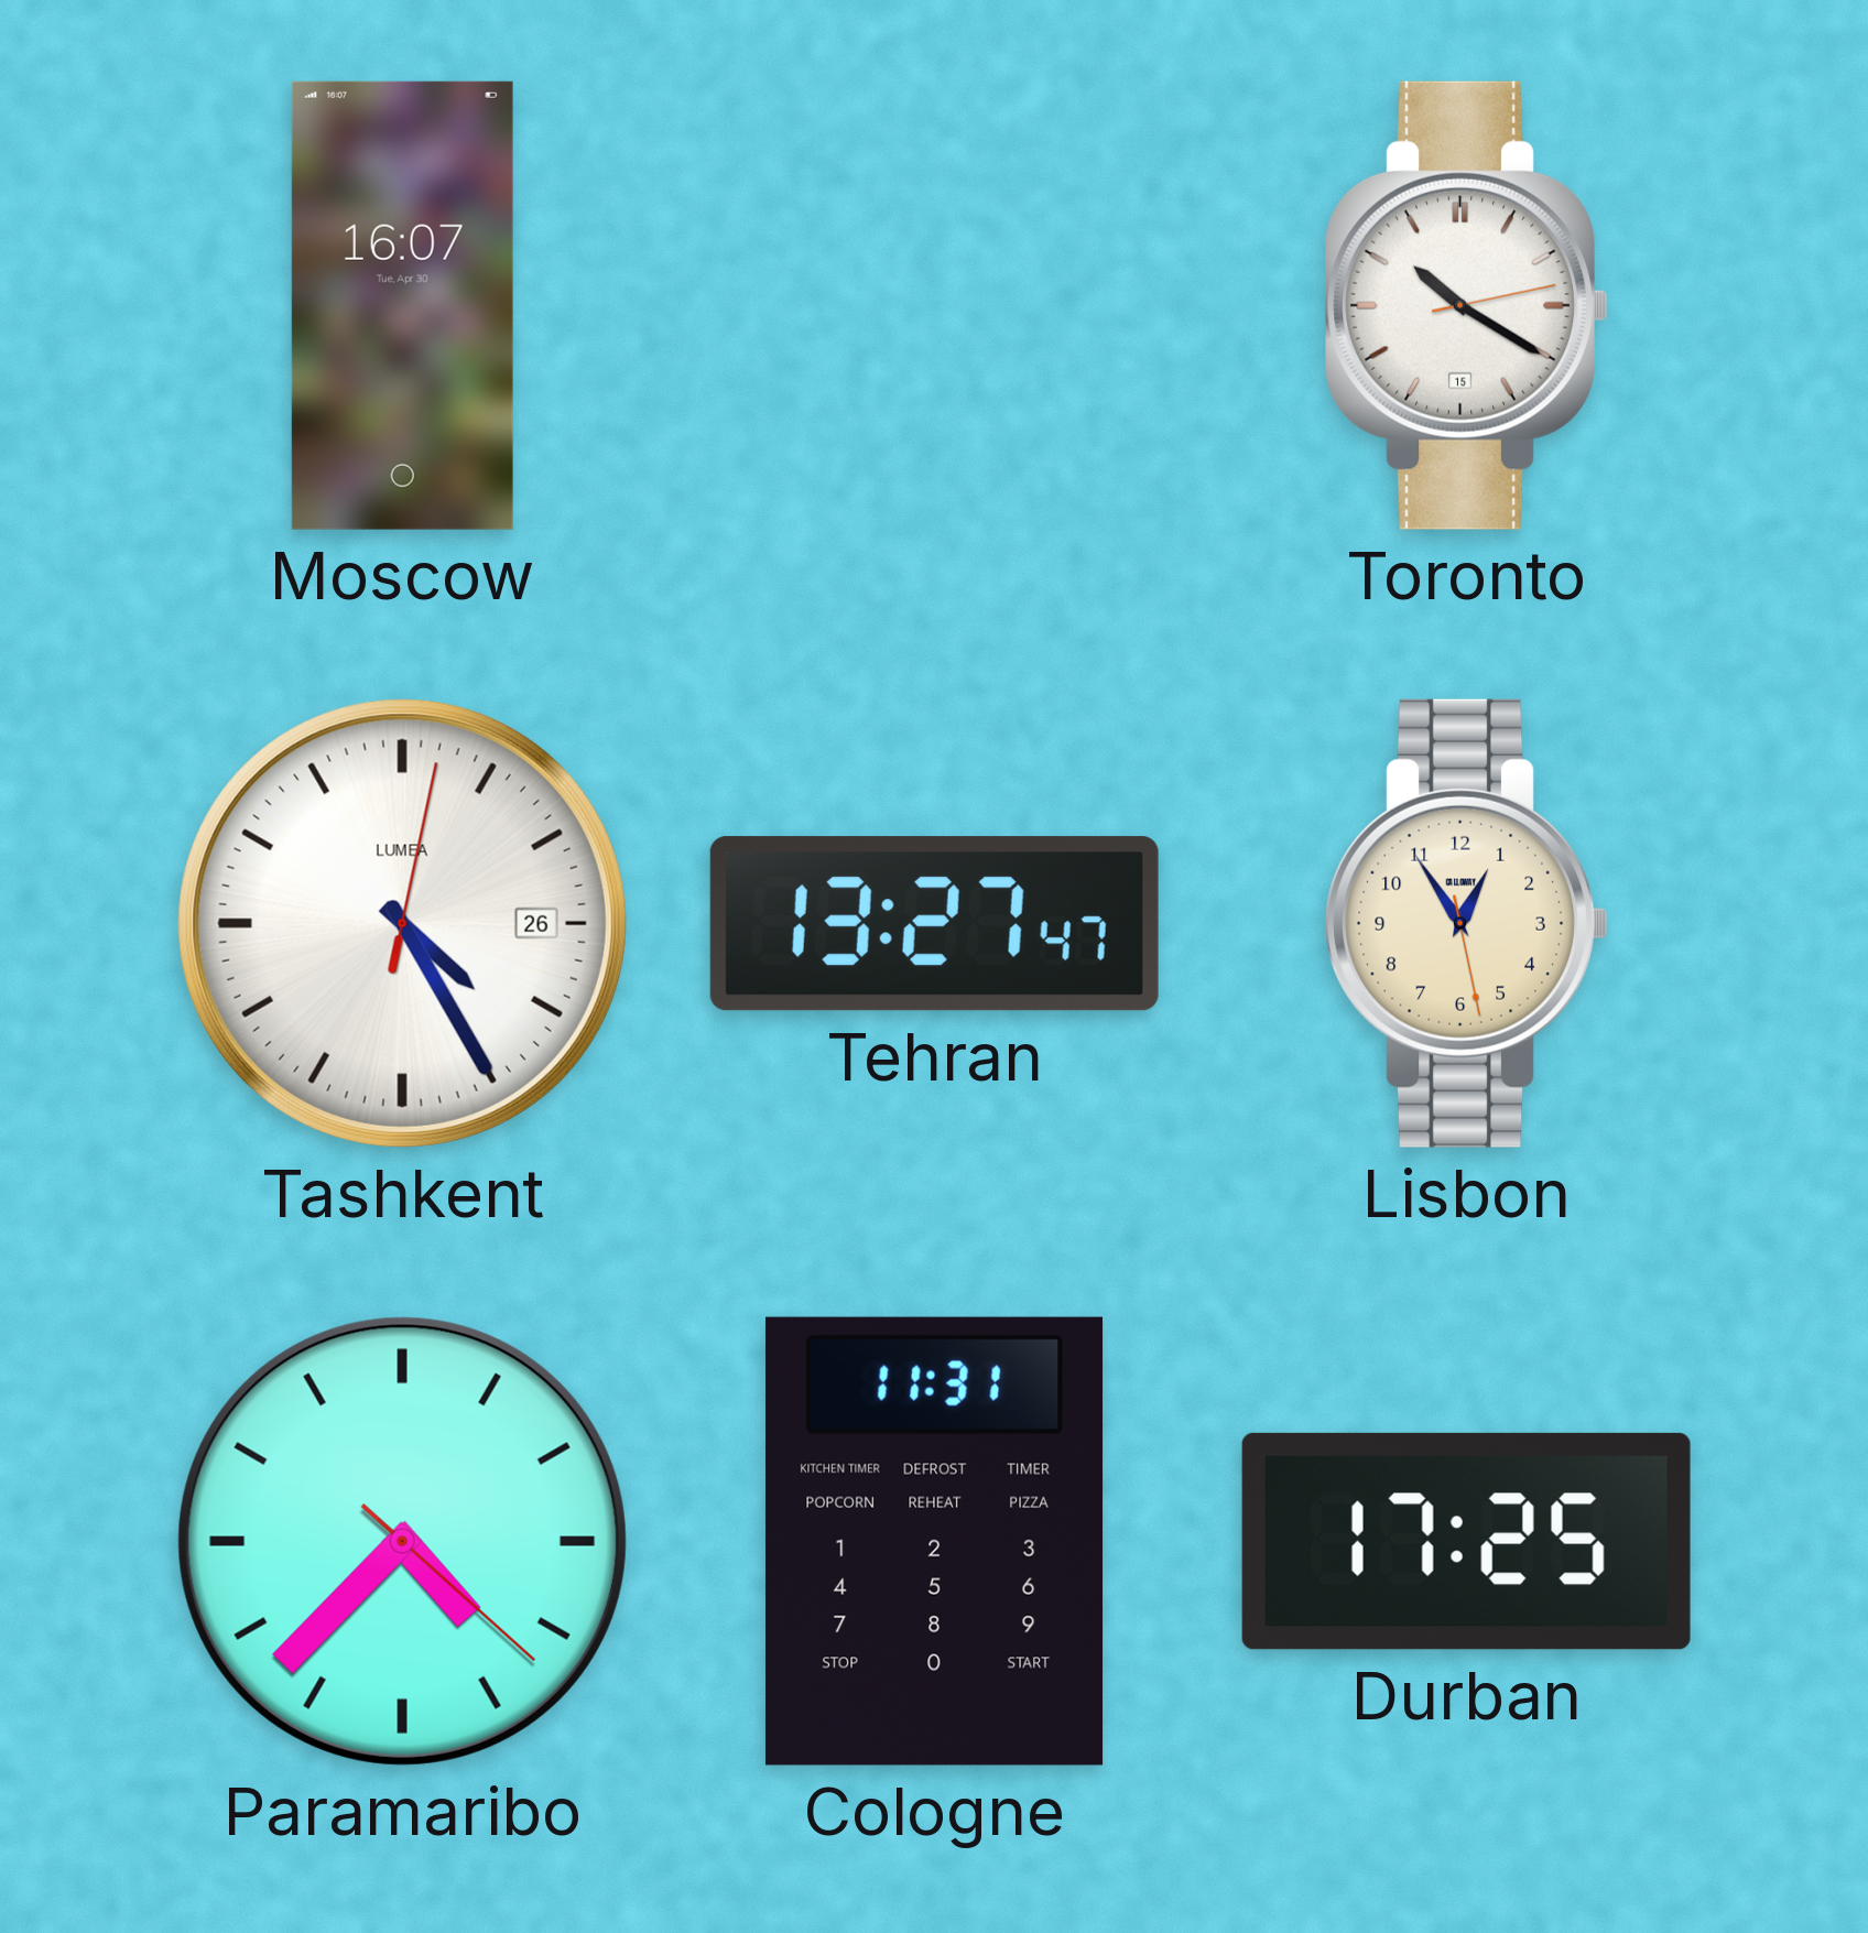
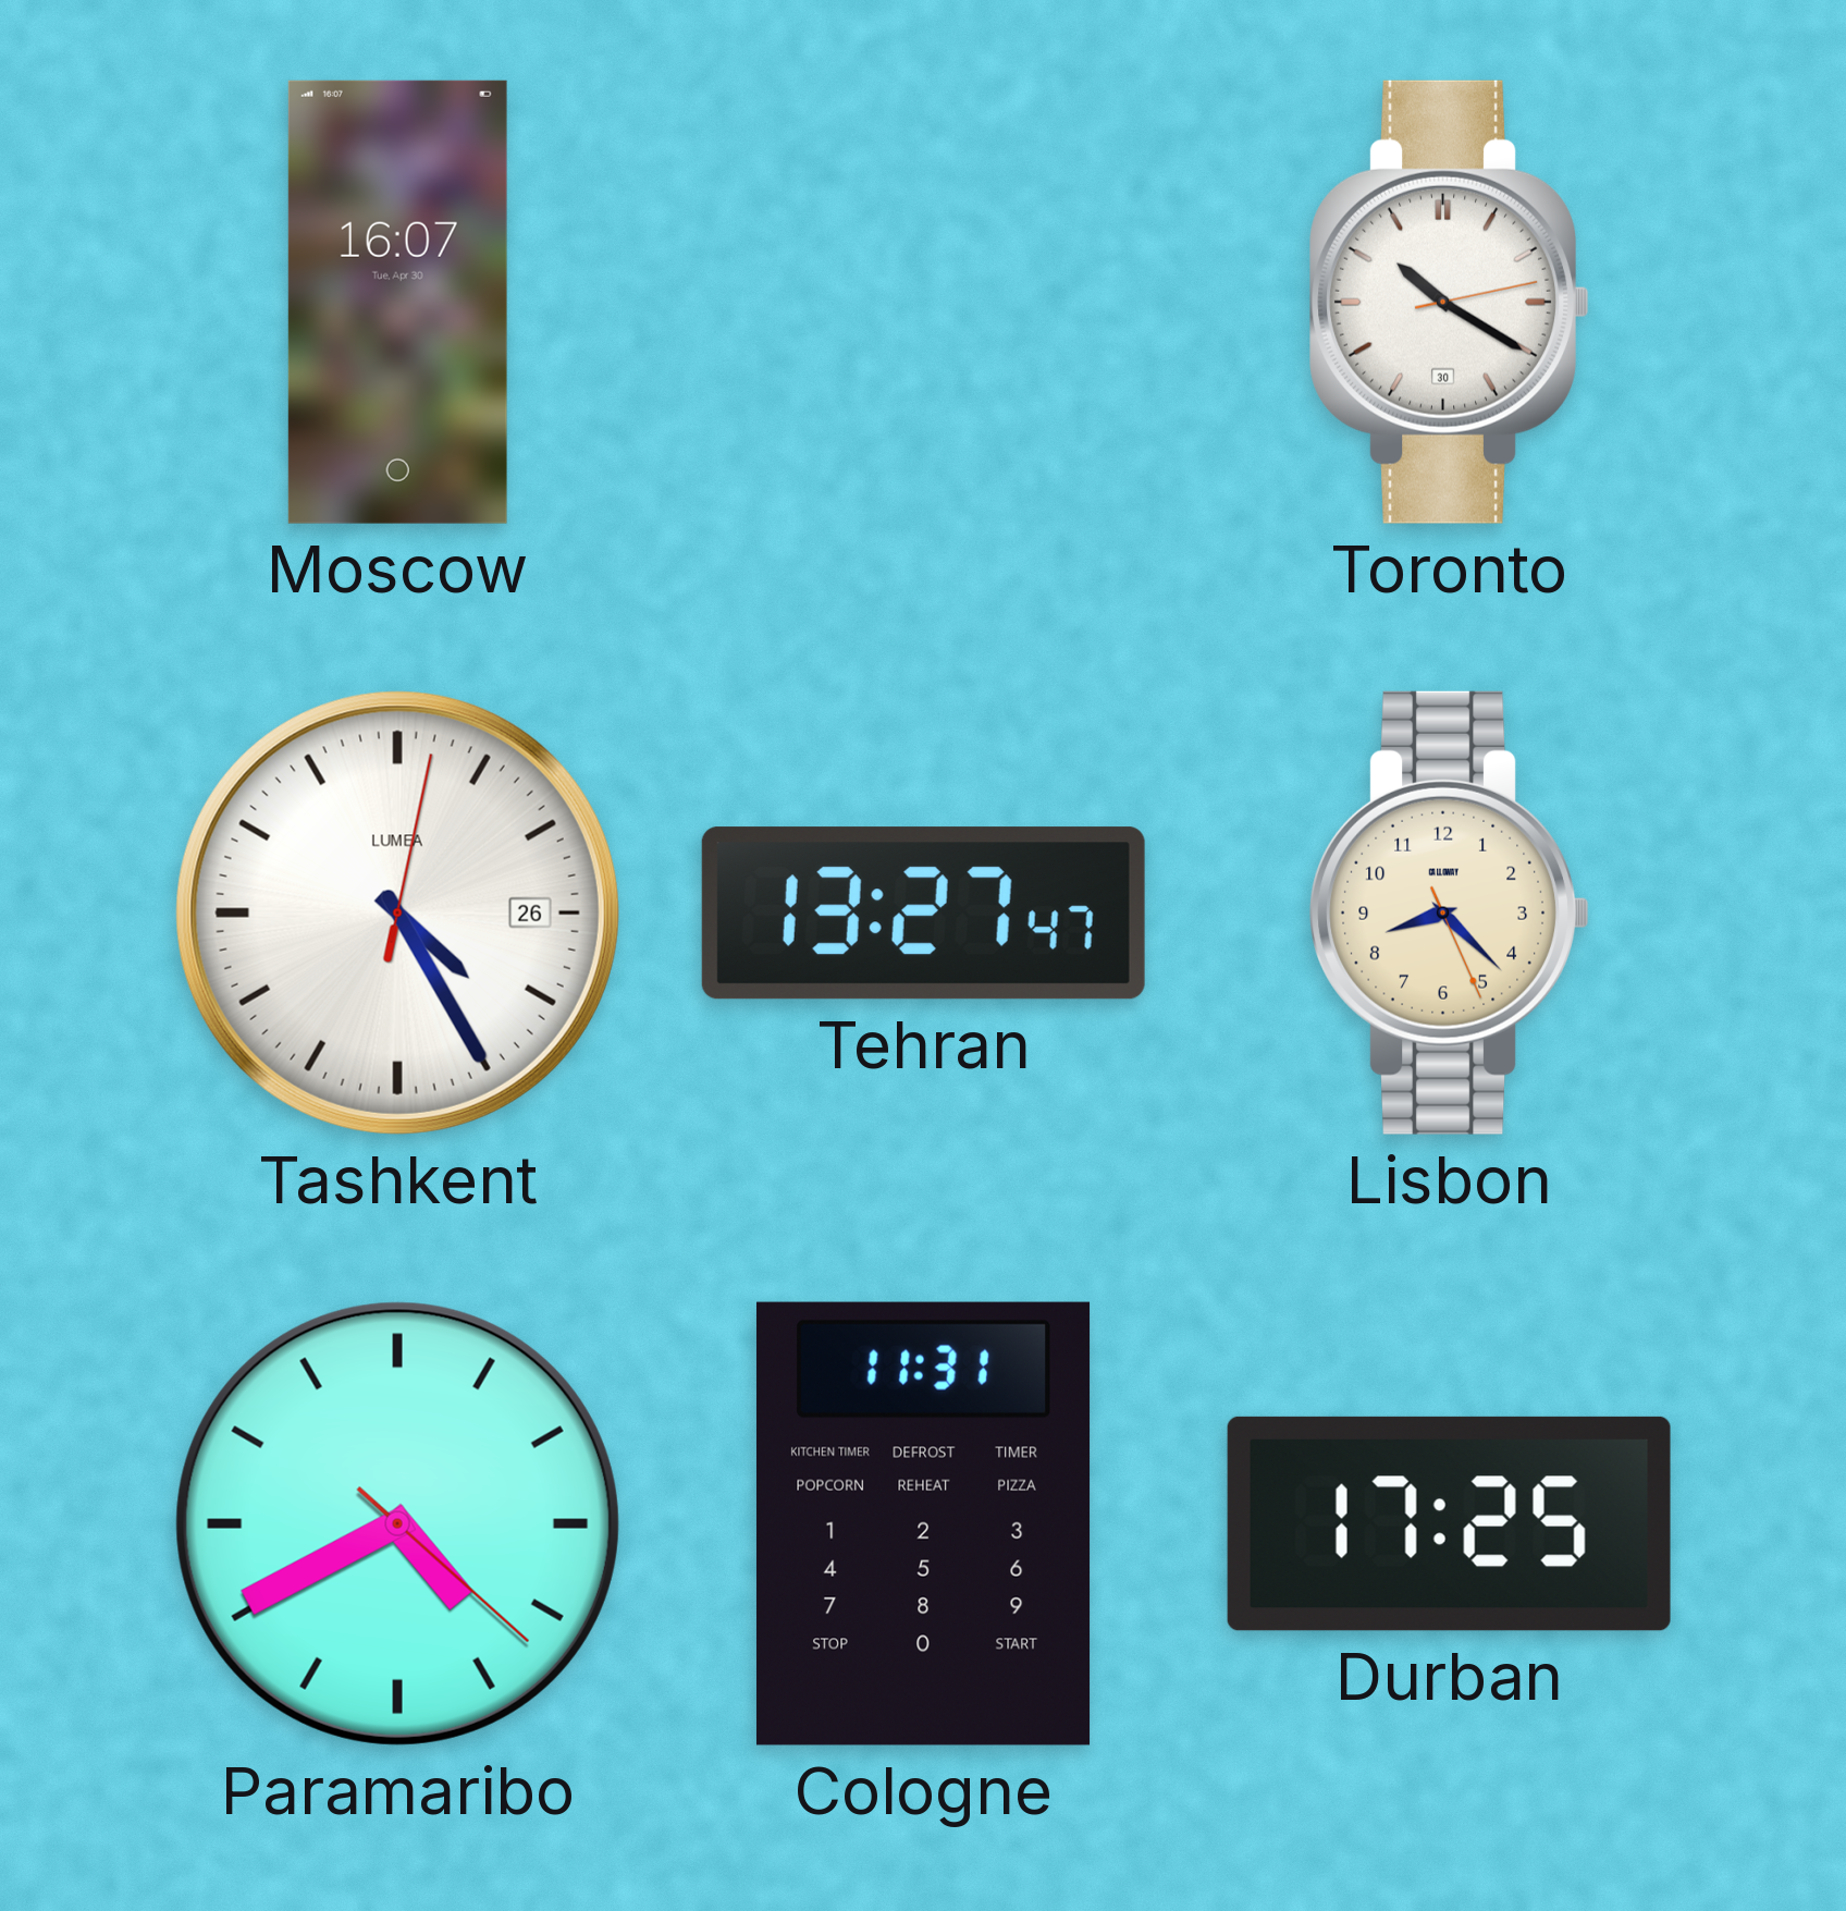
Toronto date: 15 -> 30
Lisbon: 12:54 -> 8:22
Paramaribo: 4:37 -> 4:40
